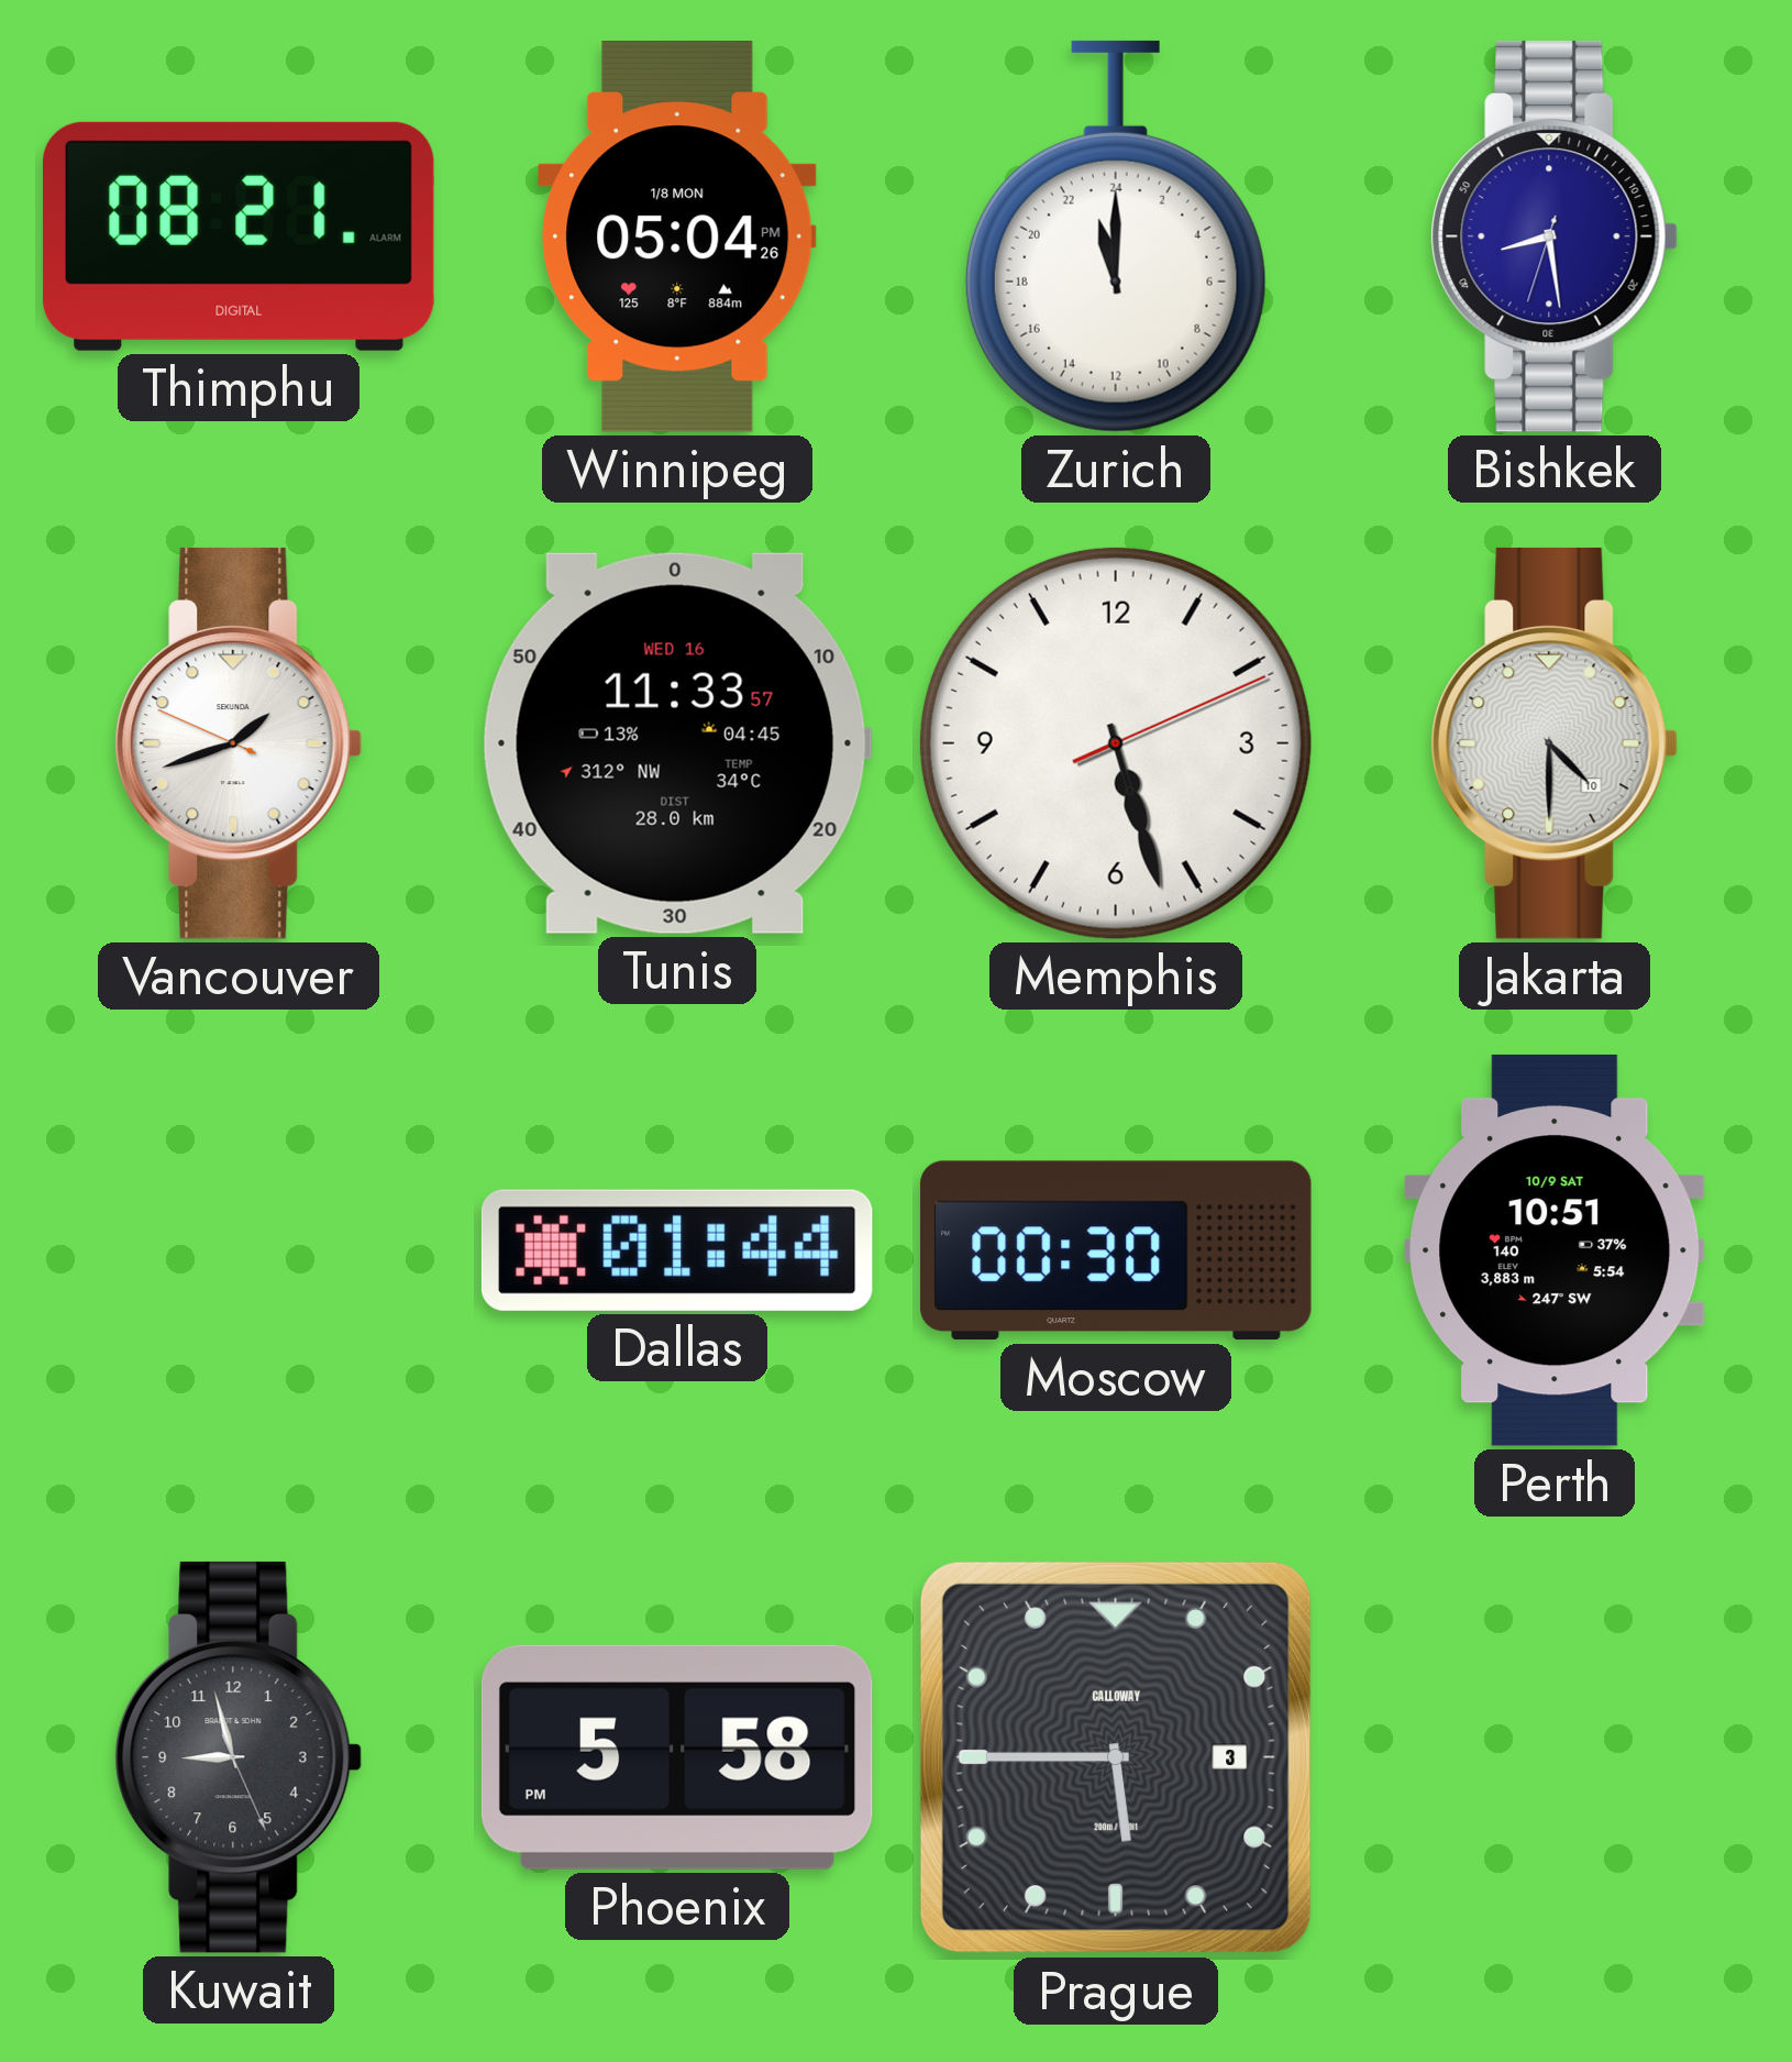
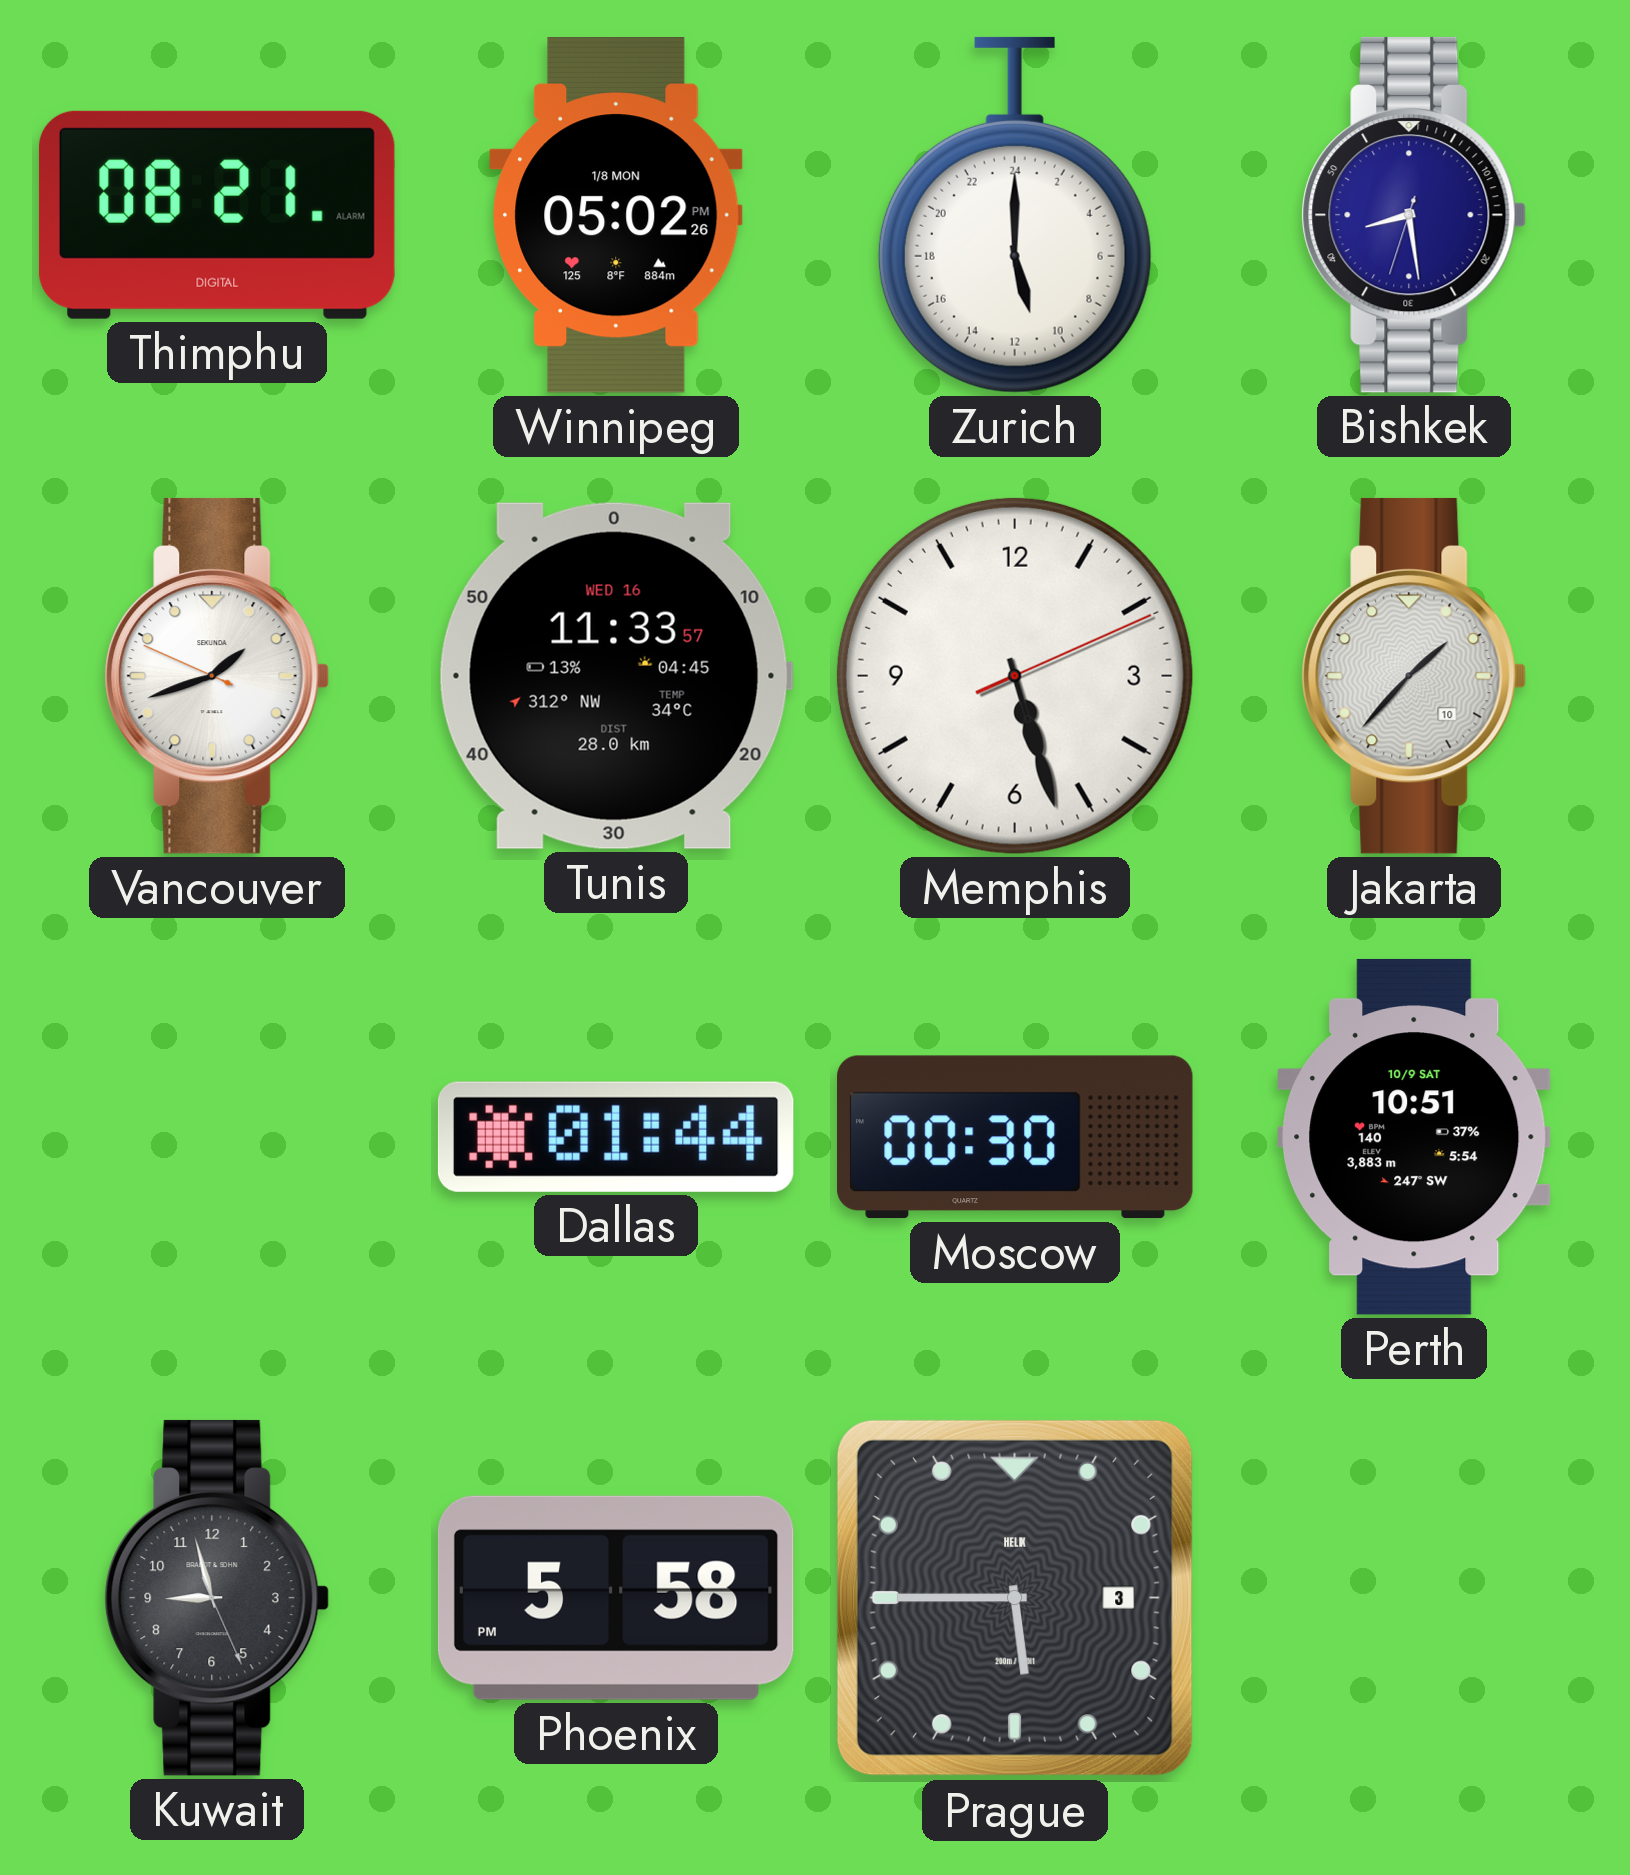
Winnipeg: 05:04 -> 05:02
Zurich: 23:00 -> 11:00
Jakarta: 4:30 -> 1:37
Prague brand: CALLOWAY -> HELIX
